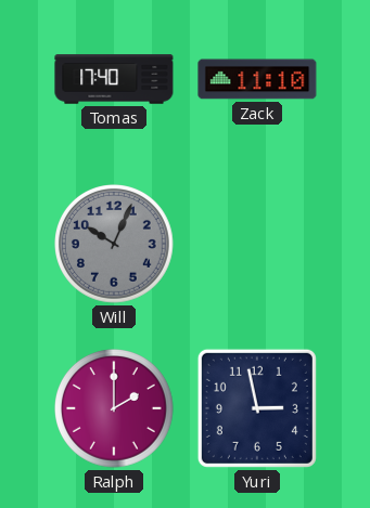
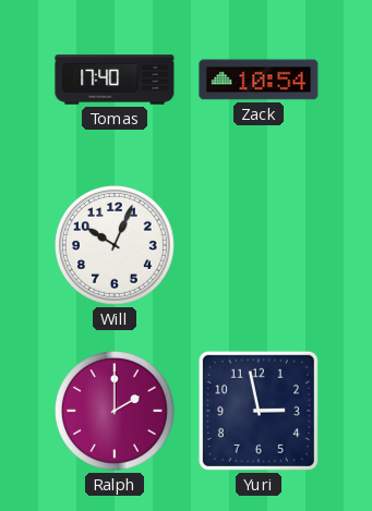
Zack: 11:10 -> 10:54
Will dial: grey -> white
